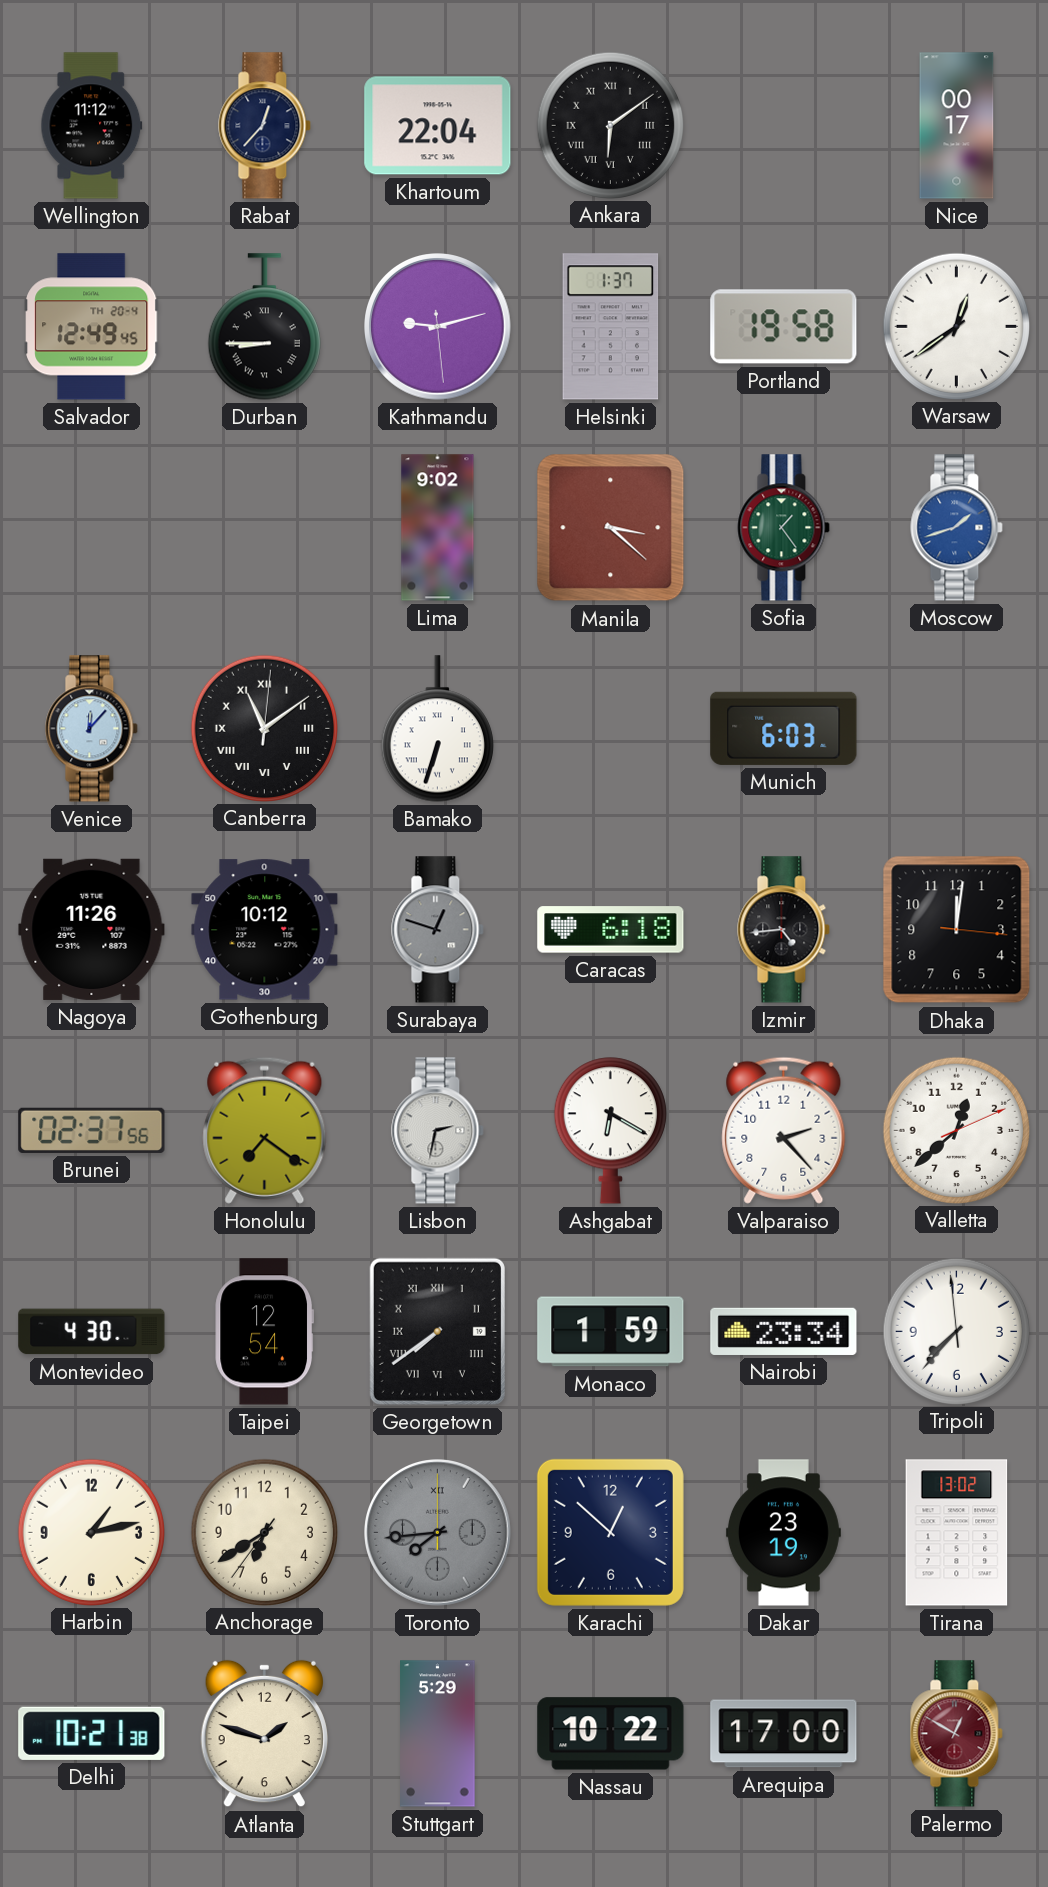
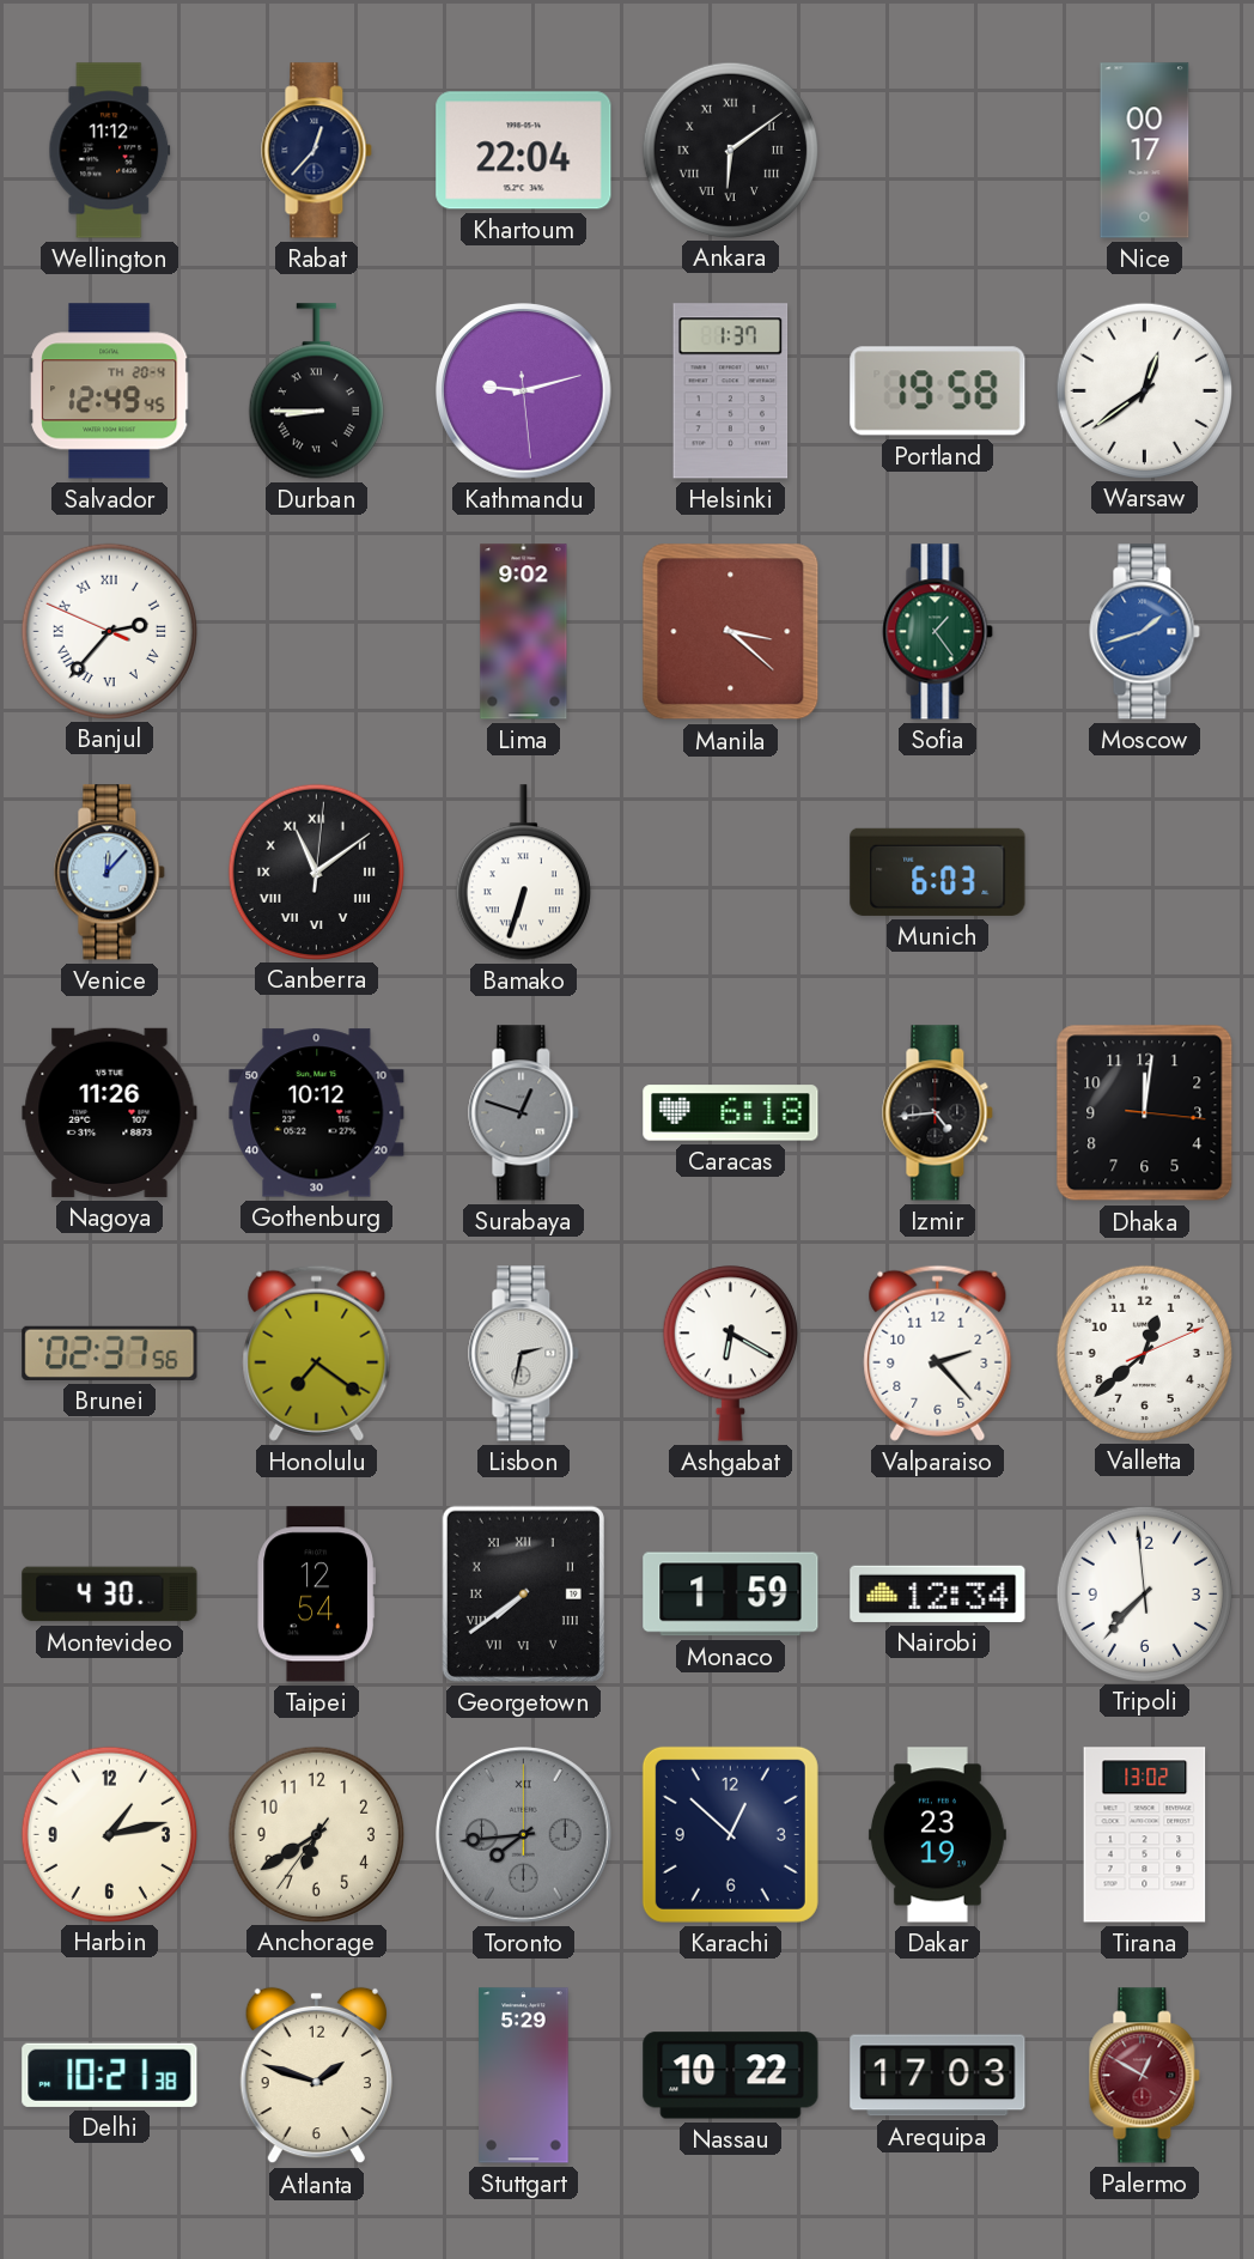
Banjul: none -> 2:36
Nairobi: 23:34 -> 12:34
Arequipa: 17:00 -> 17:03
